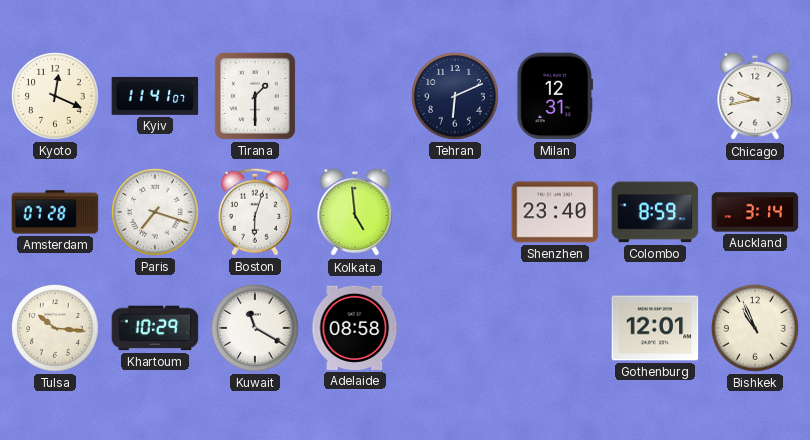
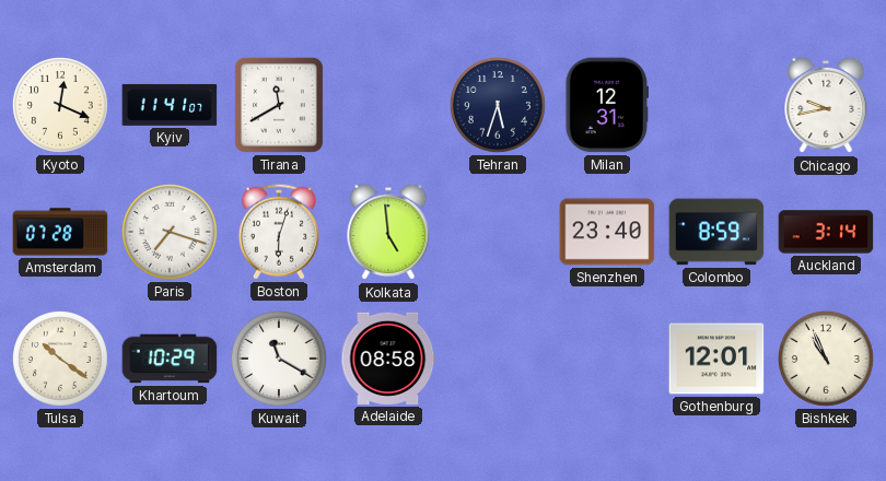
Tirana: 1:30 -> 11:40
Tehran: 6:11 -> 5:33
Tulsa: 10:16 -> 10:21
